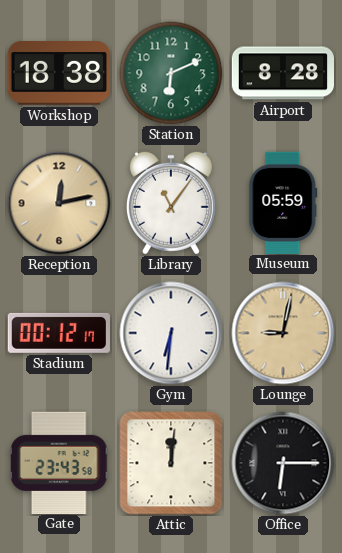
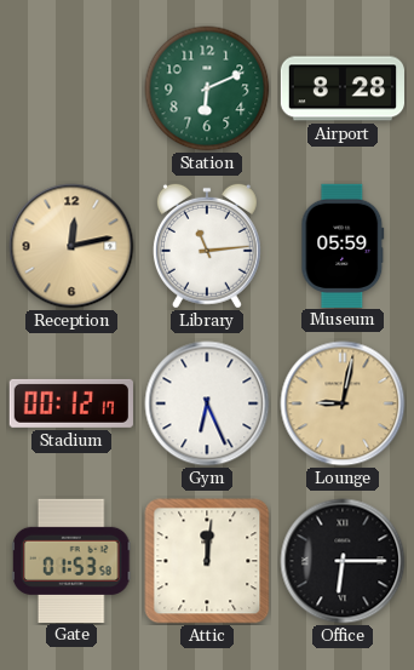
Workshop: 18:38 -> none
Library: 11:06 -> 11:14
Gym: 6:31 -> 6:26
Gate: 23:43 -> 01:53
